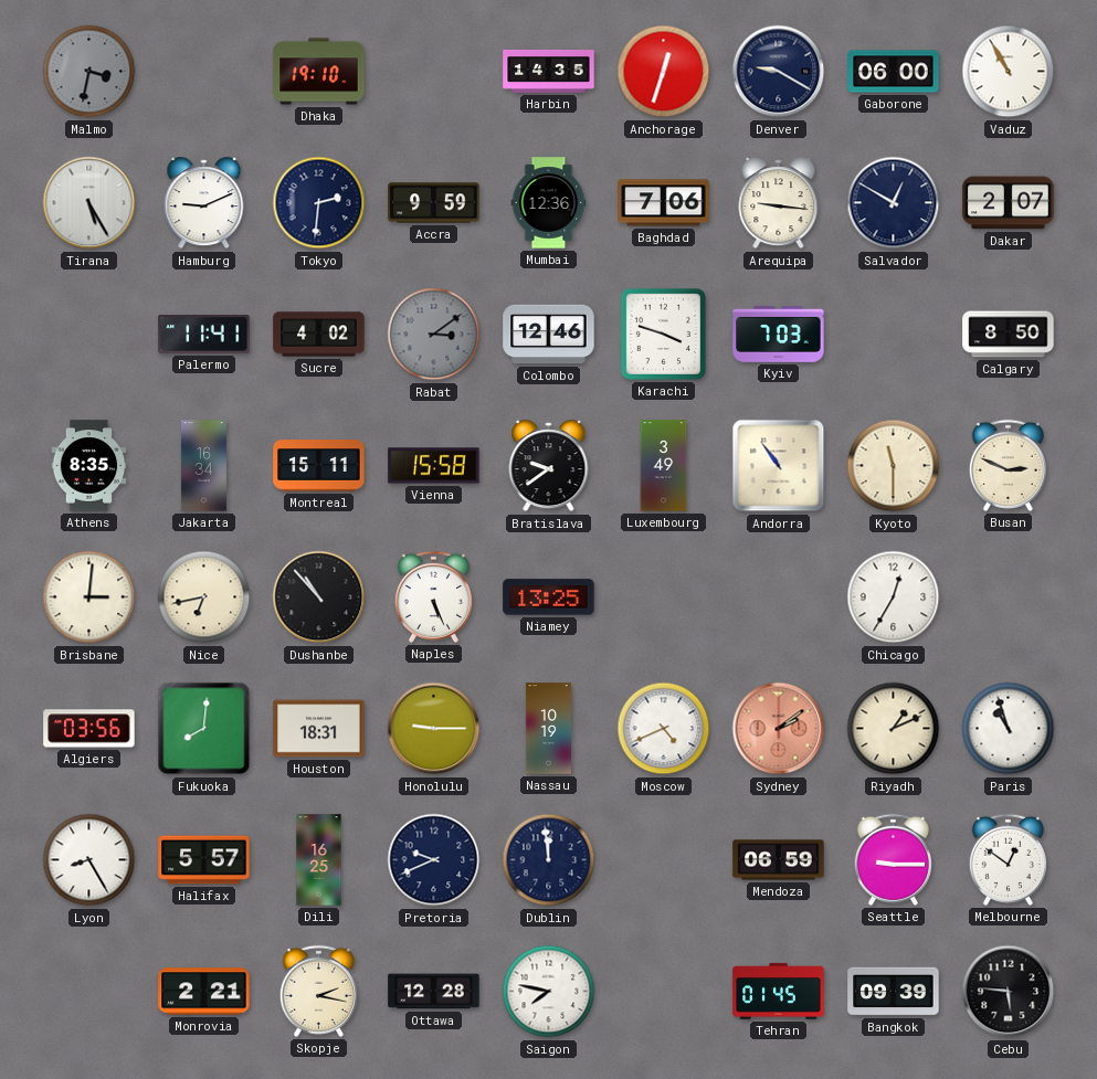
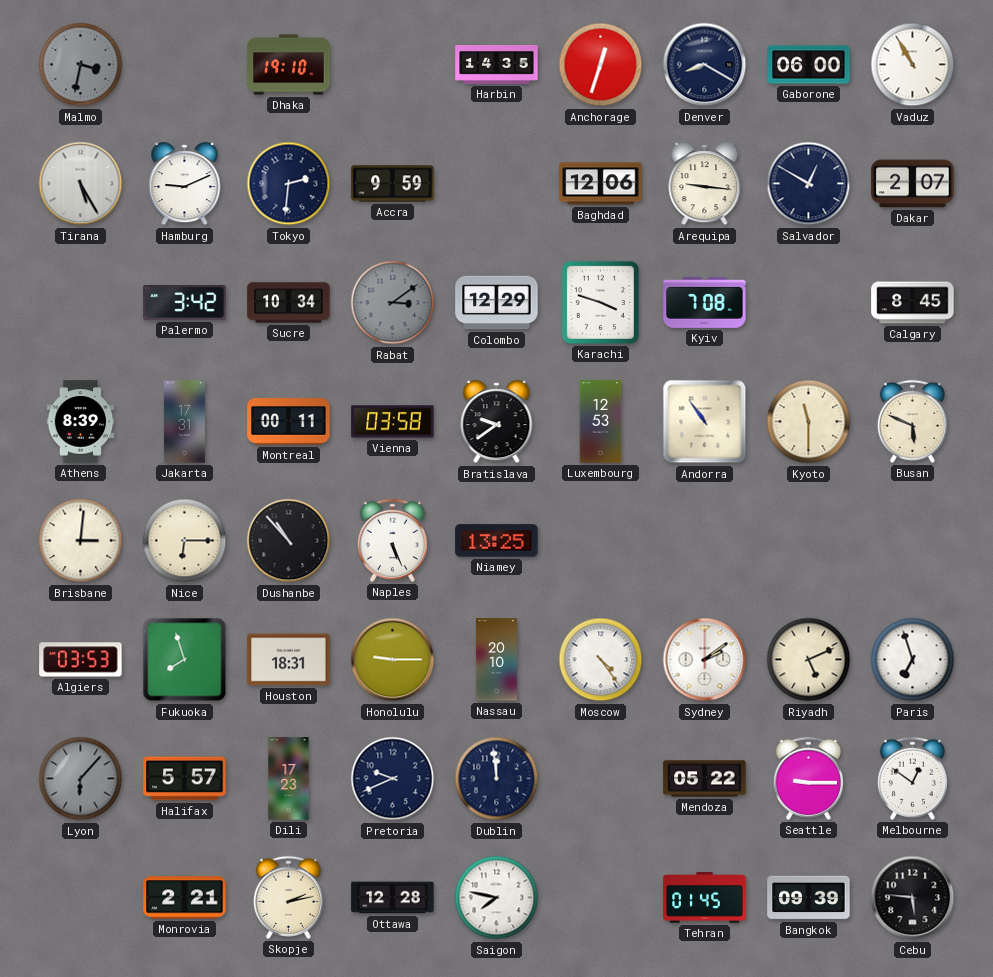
Denver: 9:20 -> 8:20
Mumbai: 12:36 -> none
Baghdad: 7:06 -> 12:06
Palermo: 11:41 -> 3:42
Sucre: 4:02 -> 10:34
Colombo: 12:46 -> 12:29
Kyiv: 7:03 -> 7:08
Calgary: 8:50 -> 8:45
Athens: 8:35 -> 8:39
Jakarta: 16:34 -> 17:31
Montreal: 15:11 -> 00:11
Vienna: 15:58 -> 03:58
Luxembourg: 3:49 -> 12:53
Busan: 2:49 -> 5:49
Nice: 6:43 -> 6:15
Chicago: 12:35 -> none
Algiers: 03:56 -> 03:53
Fukuoka: 8:01 -> 7:57
Nassau: 10:19 -> 20:10
Moscow: 4:41 -> 4:24
Sydney dial: salmon -> white
Riyadh: 1:11 -> 5:11
Paris: 10:57 -> 6:57
Lyon: 8:25 -> 6:07
Lyon dial: white -> grey
Dili: 16:25 -> 17:23
Mendoza: 06:59 -> 05:22
Skopje: 2:17 -> 2:13
